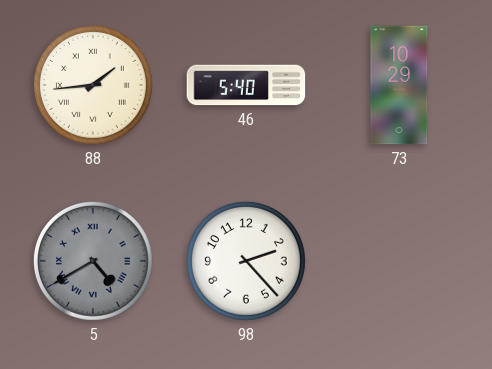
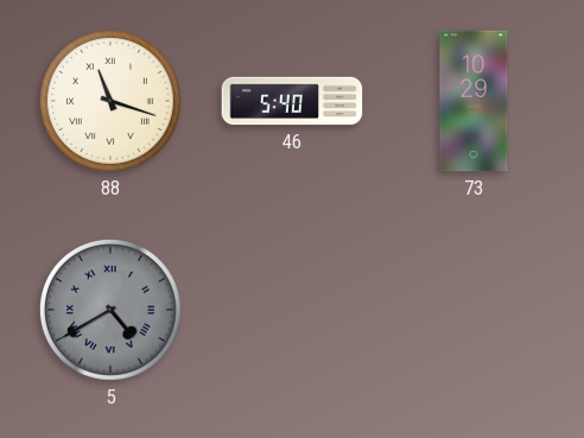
88: 1:44 -> 11:18
98: 2:23 -> none
